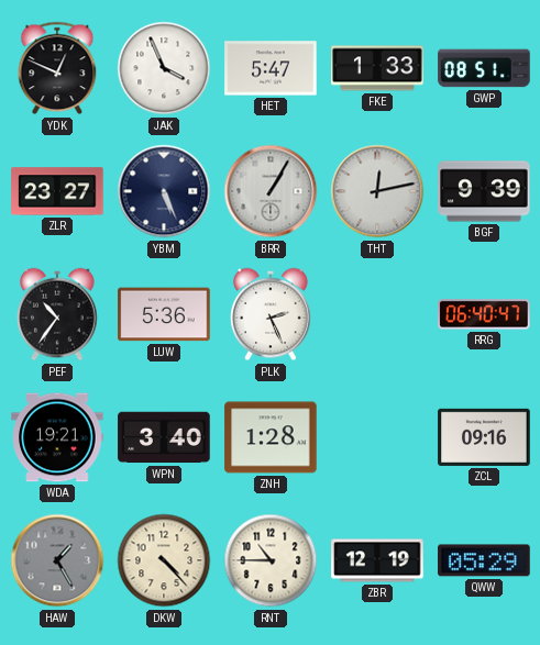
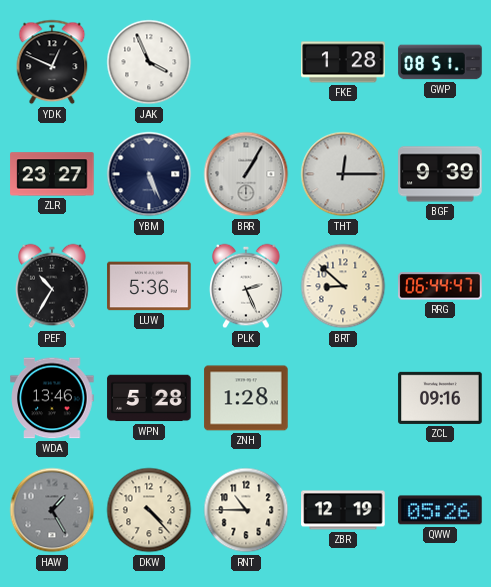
HET: 5:47 -> none
FKE: 1:33 -> 1:28
THT: 12:13 -> 12:15
PEF: 10:36 -> 10:35
BRT: none -> 8:52
RRG: 06:40 -> 06:44
WDA: 19:21 -> 13:46
WPN: 3:40 -> 5:28
QWW: 05:29 -> 05:26
